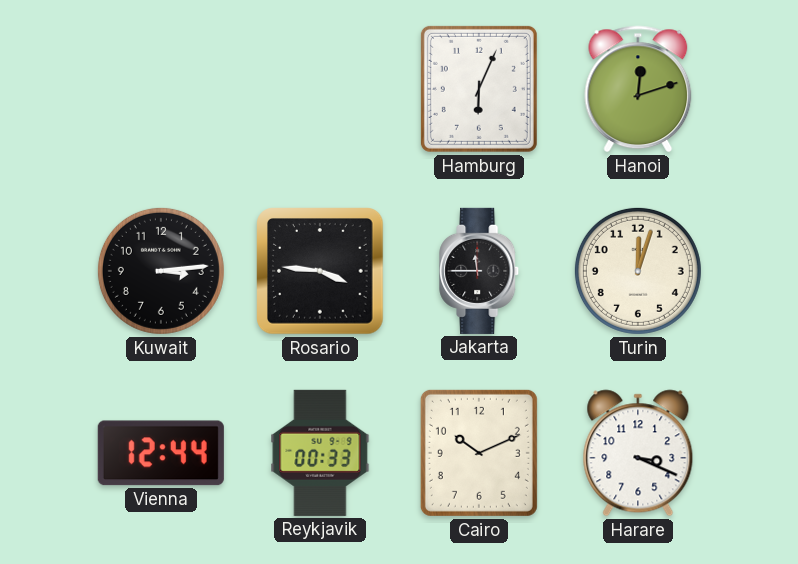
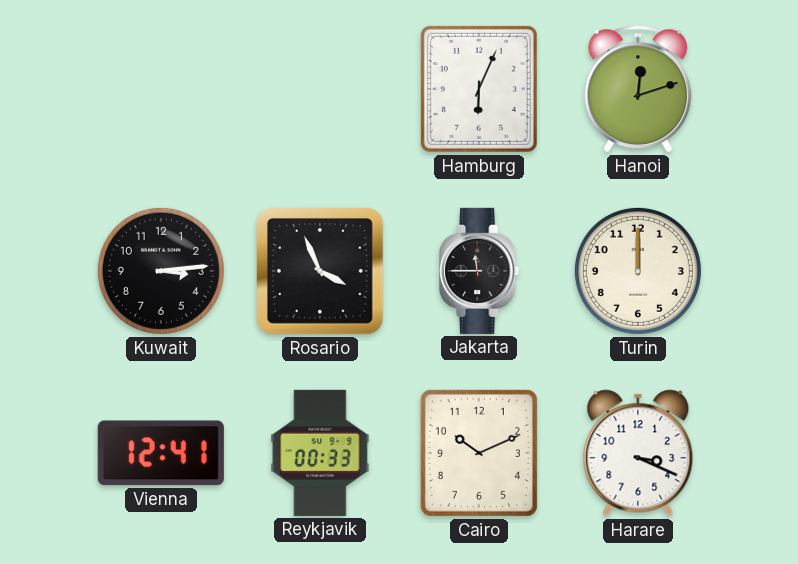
Rosario: 3:46 -> 3:56
Turin: 12:03 -> 12:00
Vienna: 12:44 -> 12:41
